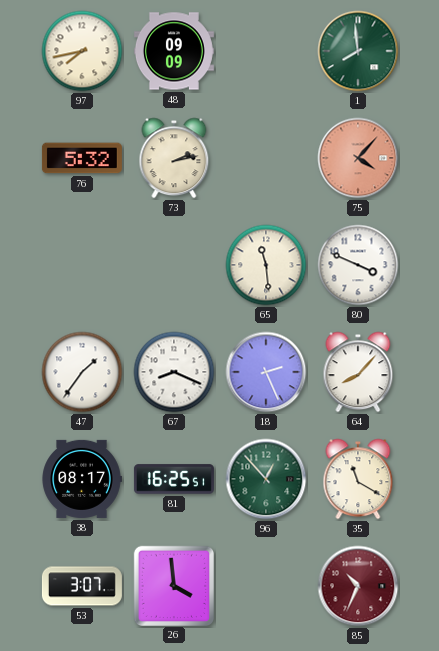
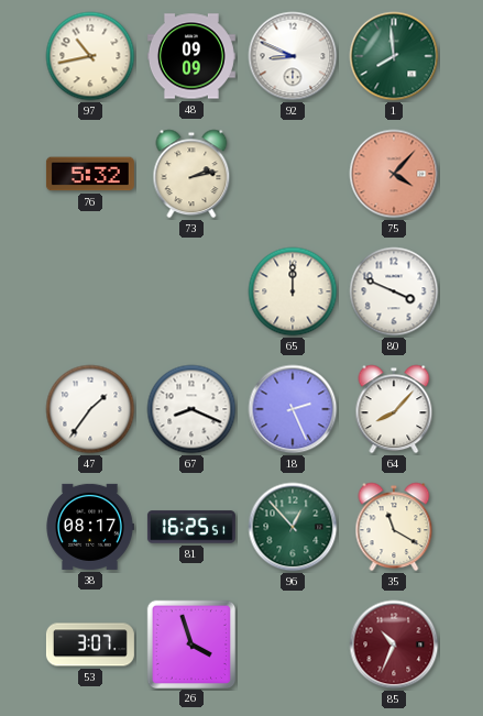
97: 7:43 -> 10:43
92: none -> 8:49
65: 11:29 -> 12:00
26: 3:59 -> 3:57
